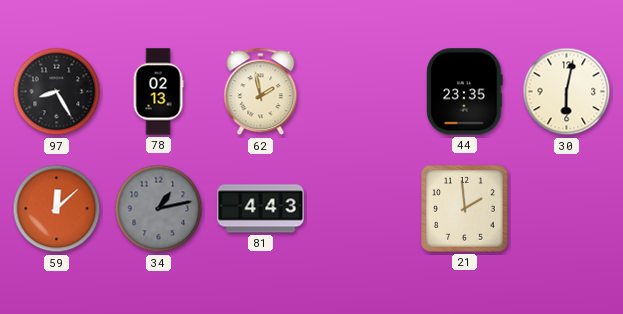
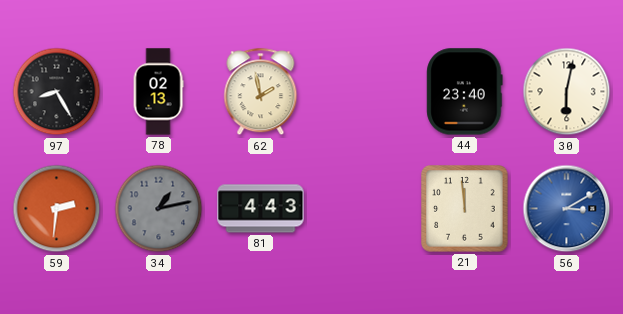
44: 23:35 -> 23:40
59: 12:08 -> 2:31
21: 1:59 -> 11:59
56: none -> 3:10
